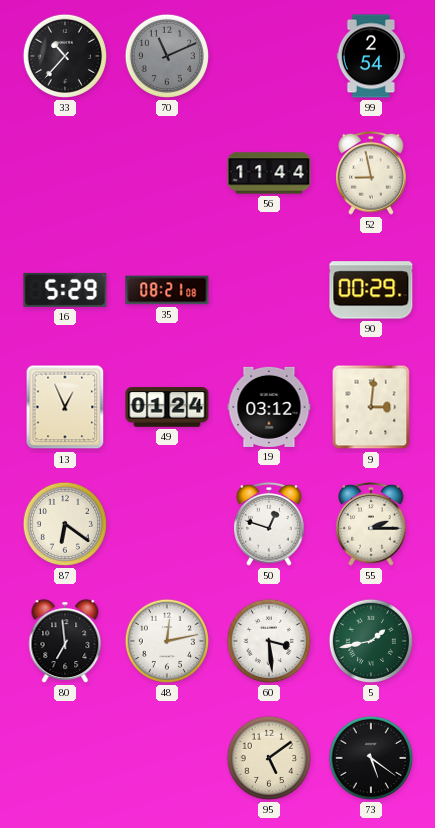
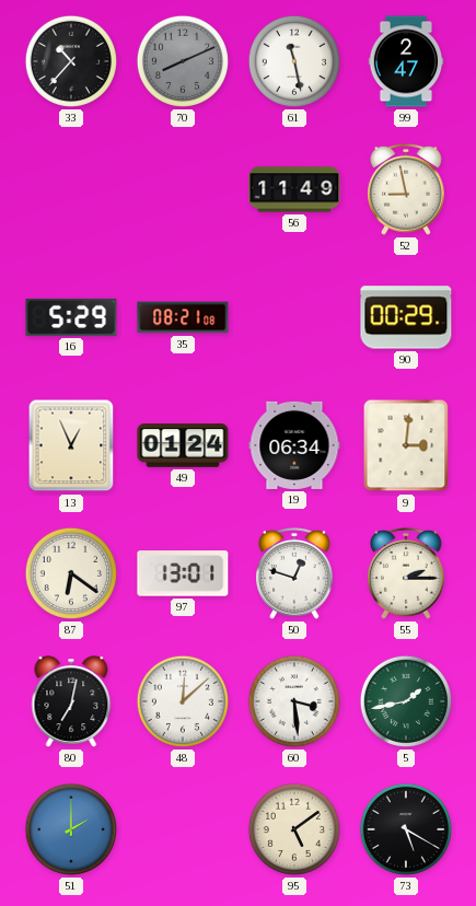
70: 11:11 -> 8:11
61: none -> 11:28
99: 2:54 -> 2:47
56: 11:44 -> 11:49
19: 03:12 -> 06:34
97: none -> 13:01
80: 6:59 -> 7:02
48: 12:13 -> 12:08
51: none -> 2:00
73: 5:21 -> 5:20
